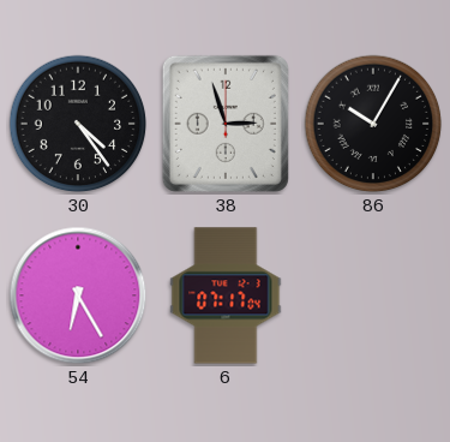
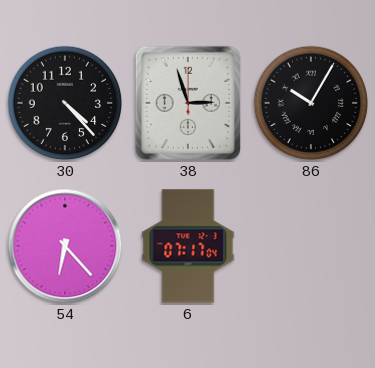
30: 4:24 -> 4:23
54: 6:25 -> 6:23
